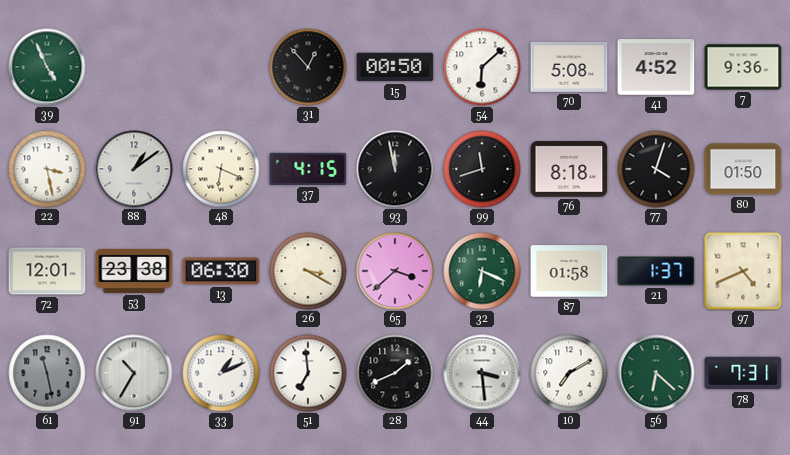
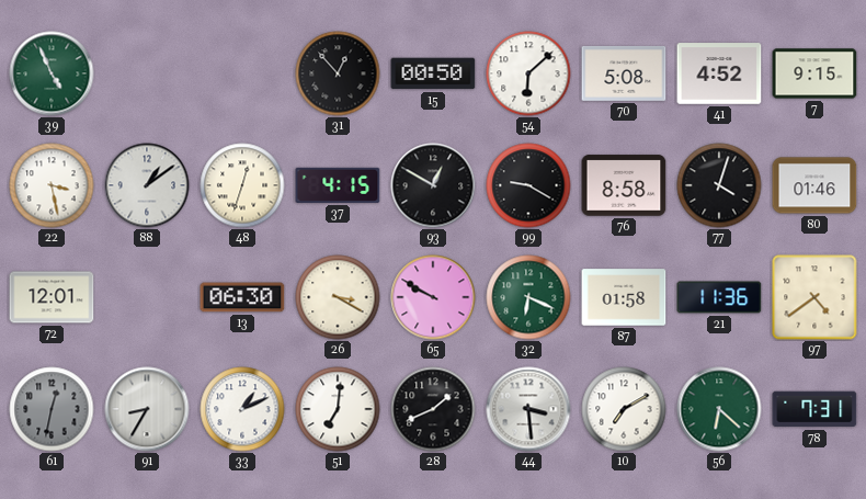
7: 9:36 -> 9:15
48: 6:19 -> 12:33
93: 11:58 -> 12:50
99: 11:42 -> 9:20
76: 8:18 -> 8:58
80: 01:50 -> 01:46
53: 23:38 -> none
65: 3:38 -> 9:50
21: 1:37 -> 11:36
97: 4:41 -> 4:39
61: 11:28 -> 12:32
91: 10:35 -> 8:35
51: 6:59 -> 7:01
